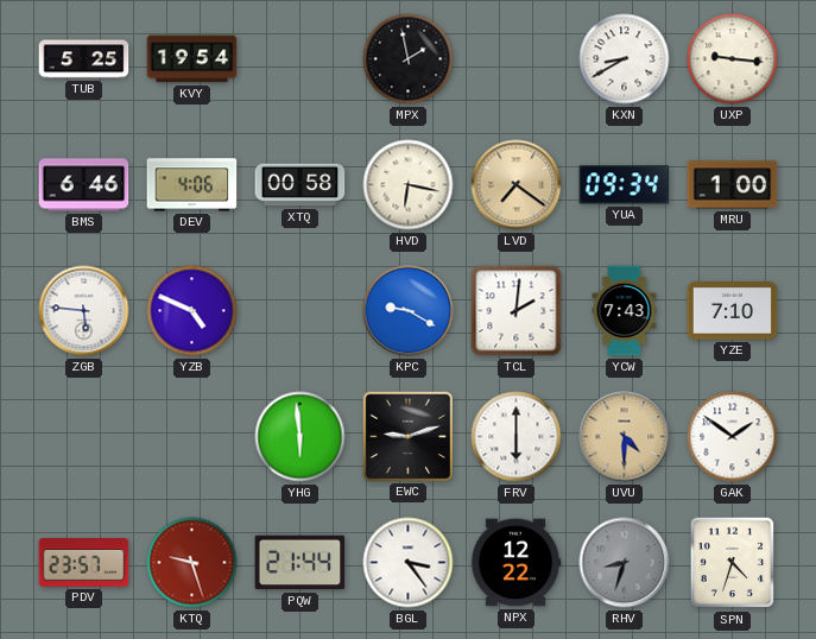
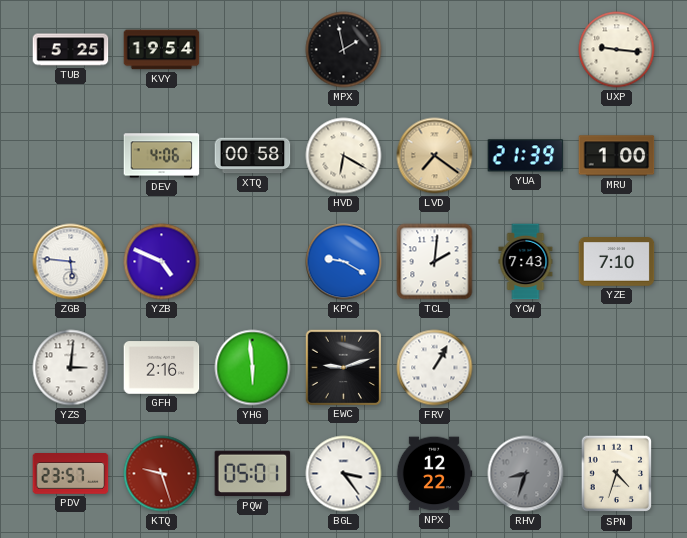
KXN: 8:40 -> none
BMS: 6:46 -> none
HVD: 6:17 -> 6:20
YUA: 09:34 -> 21:39
YZS: none -> 3:01
GFH: none -> 2:16
FRV: 6:00 -> 1:05
UVU: 4:30 -> none
GAK: 1:51 -> none
PQW: 21:44 -> 05:01
